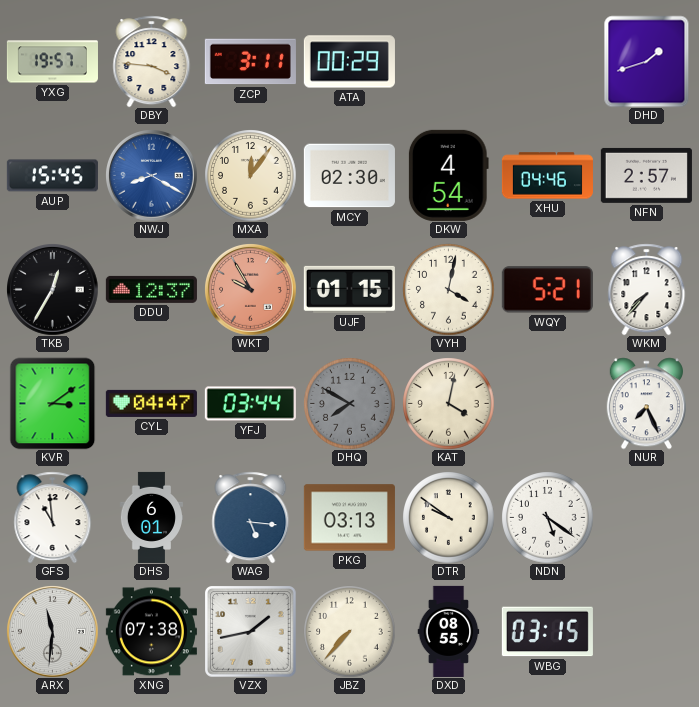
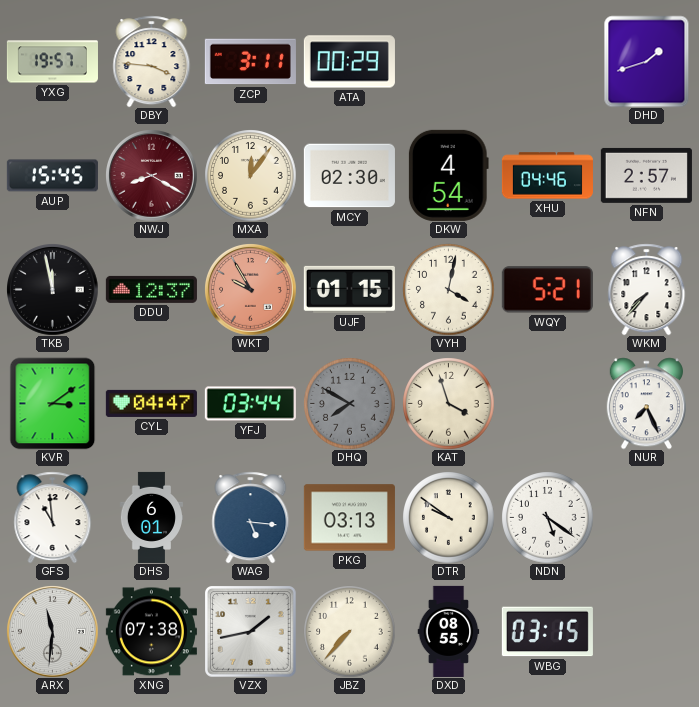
NWJ dial: blue -> burgundy
TKB: 12:35 -> 11:58
KAT: 4:02 -> 3:57
